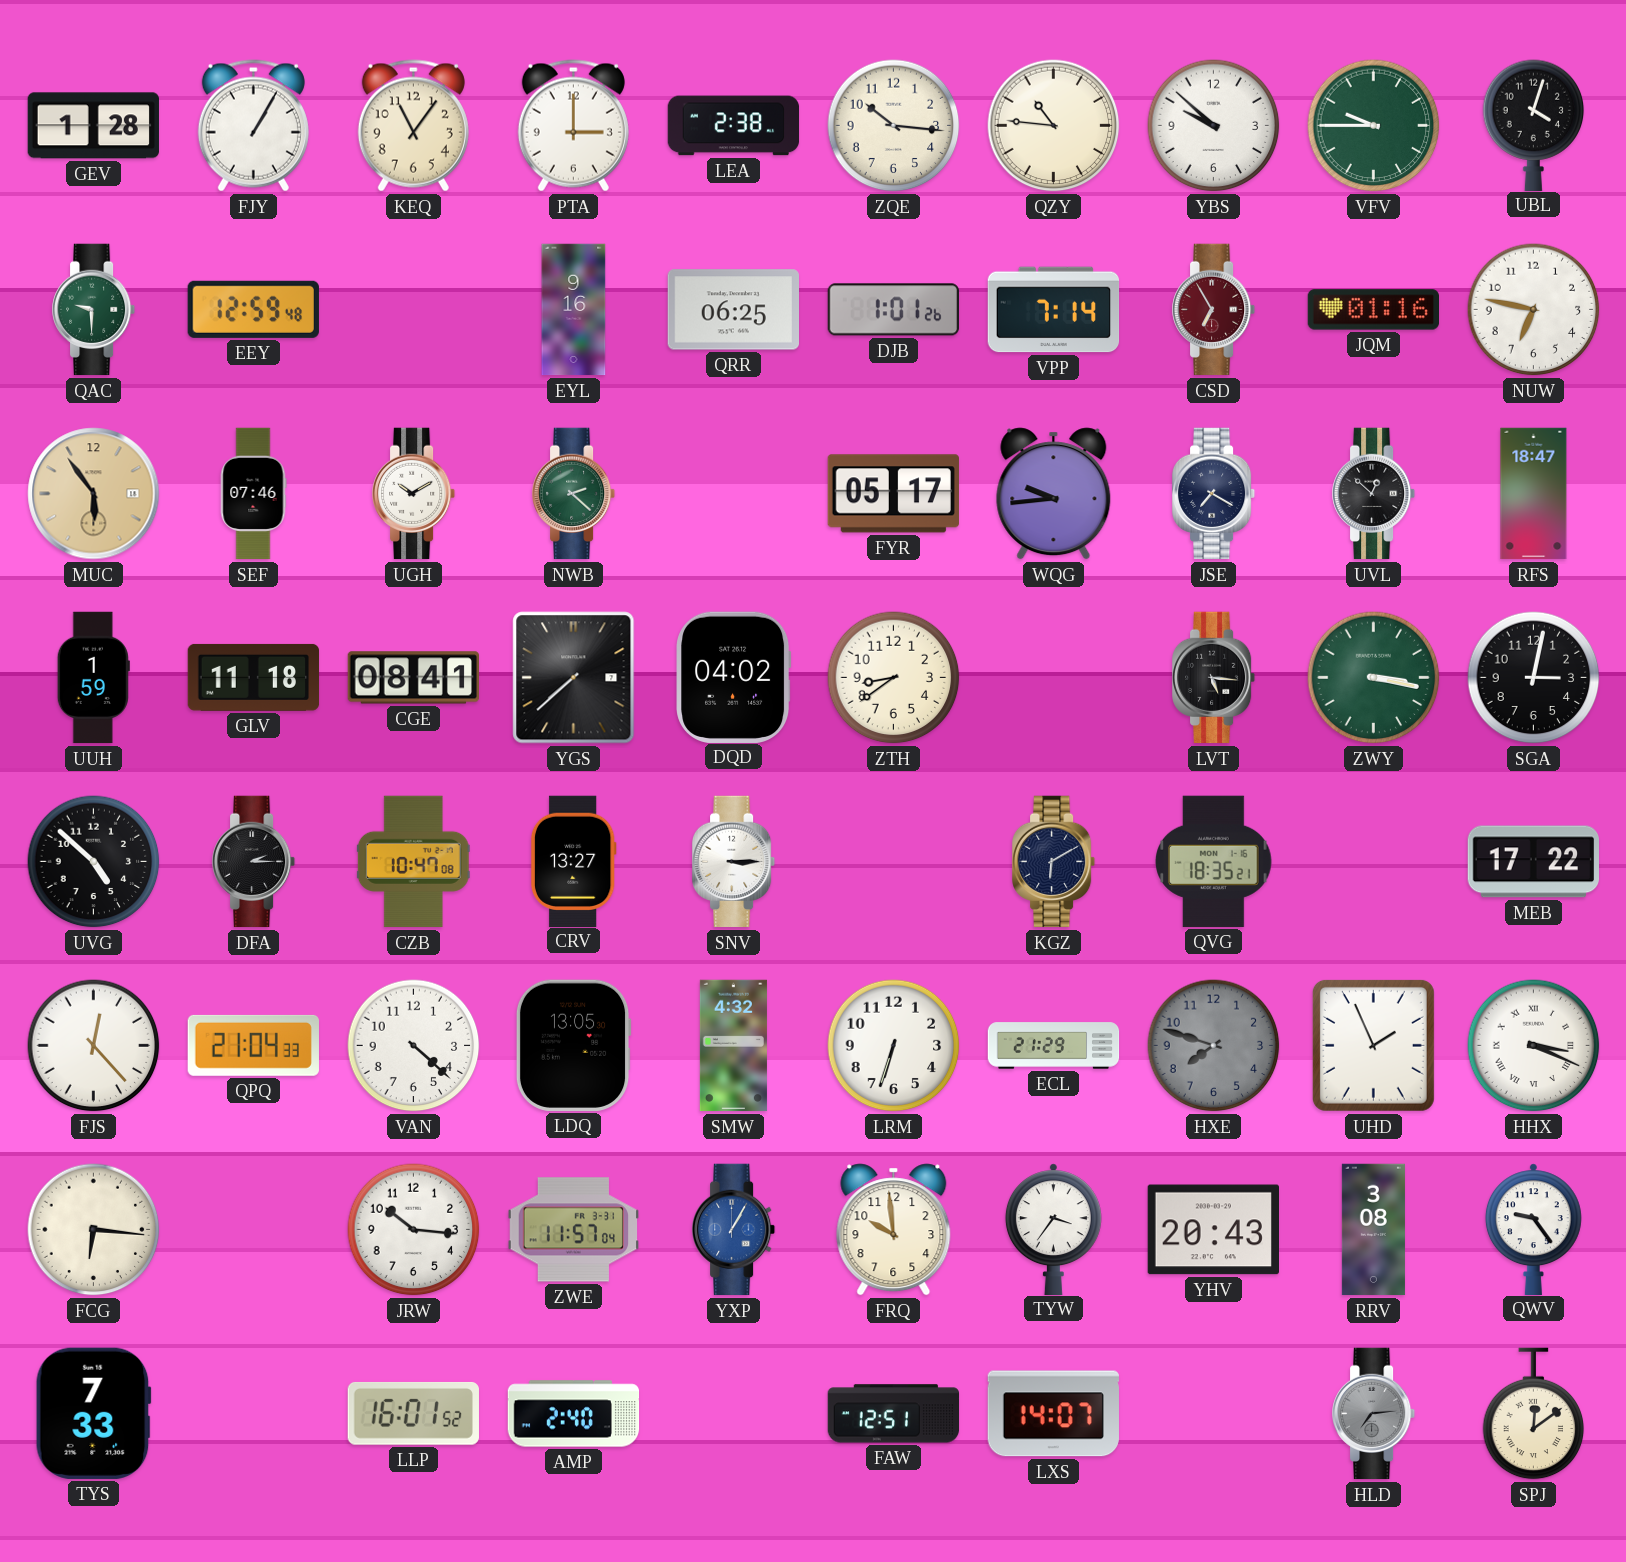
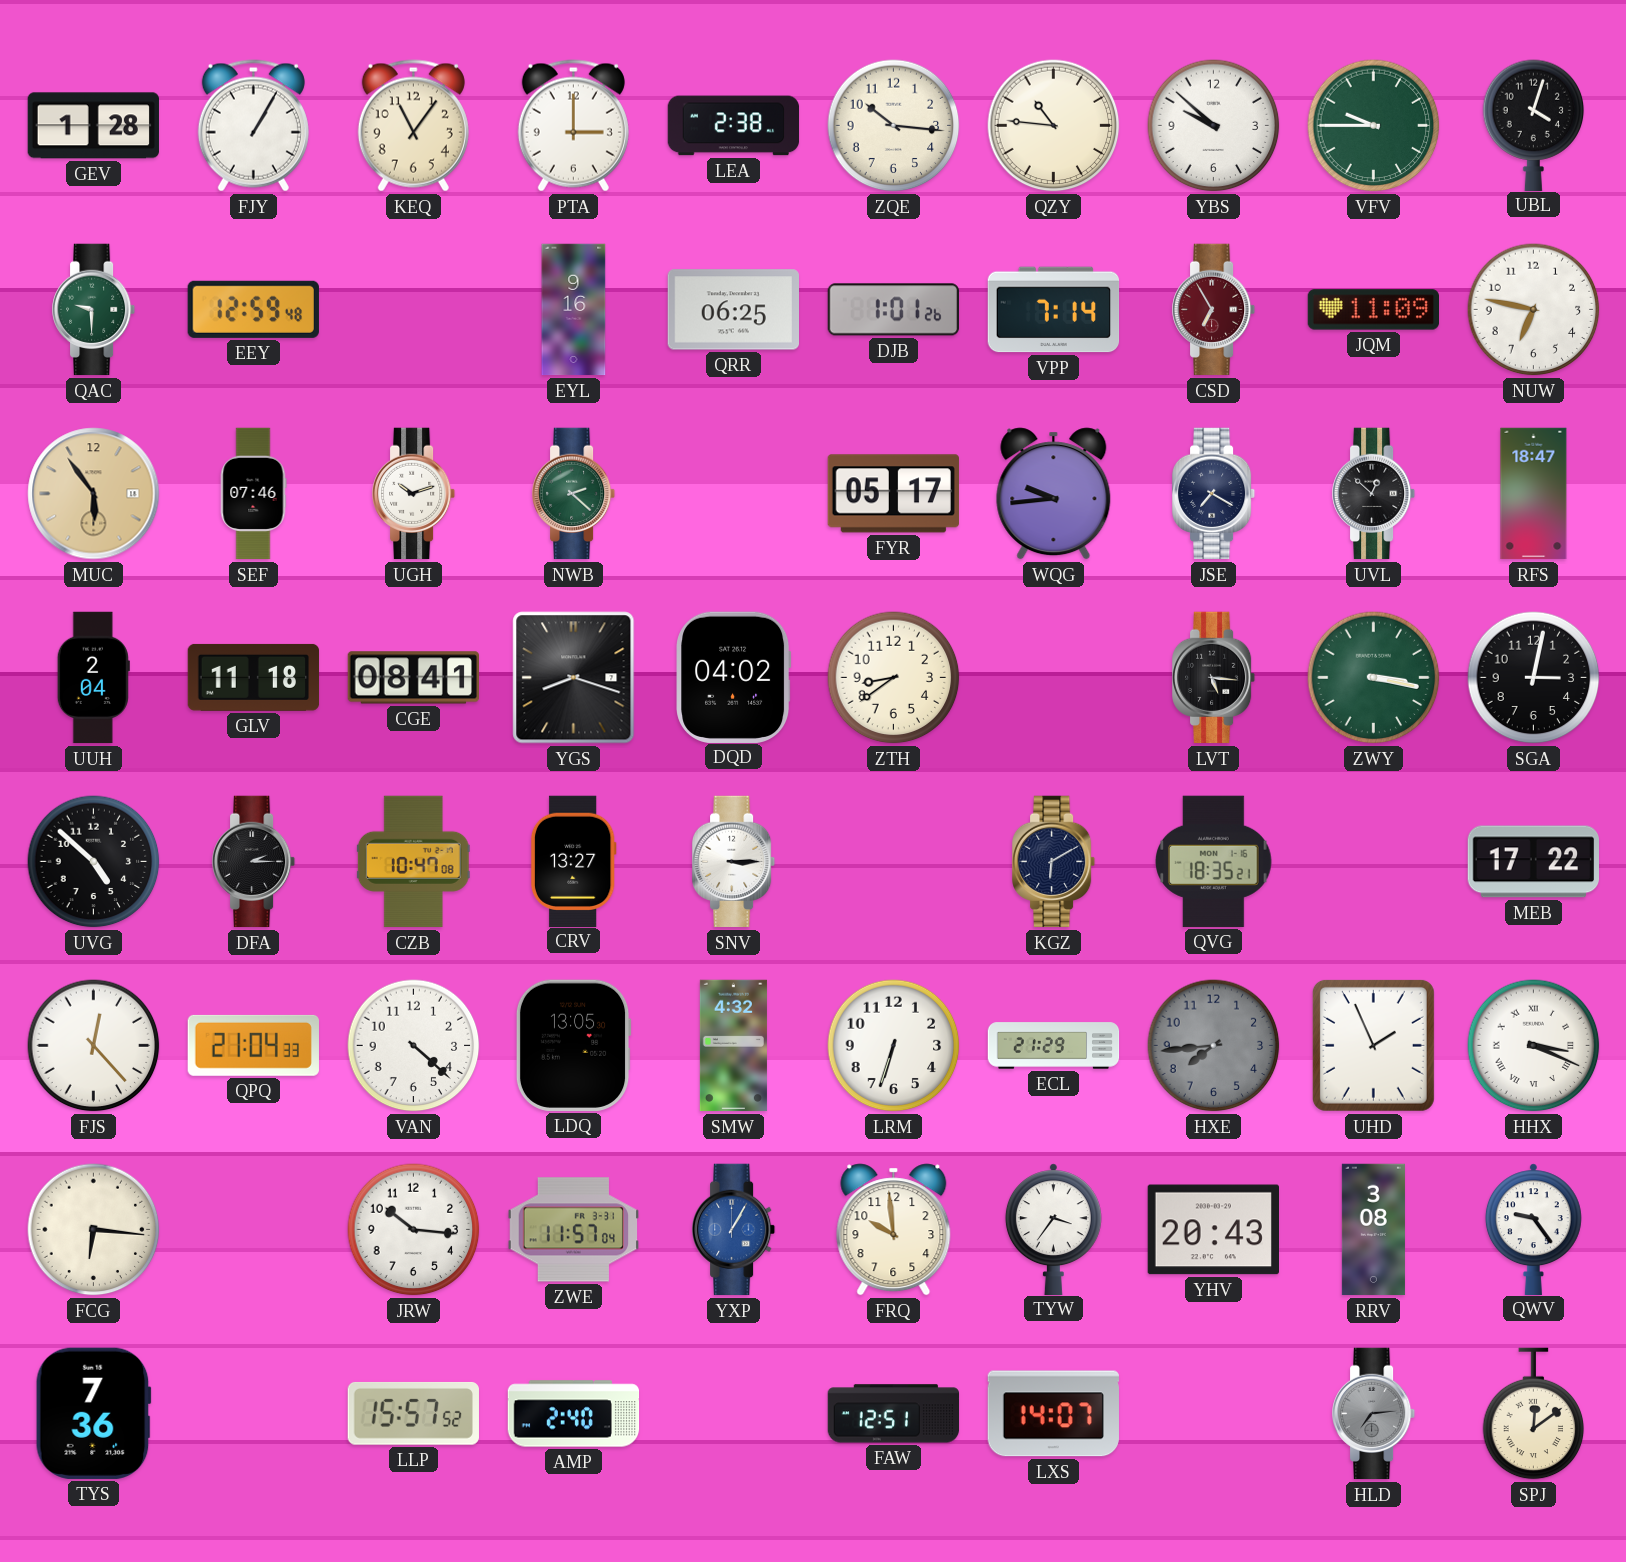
JQM: 01:16 -> 11:09
UGH: 10:10 -> 10:12
UUH: 1:59 -> 2:04
YGS: 7:38 -> 8:18
HXE: 7:48 -> 7:44
TYS: 7:33 -> 7:36
LLP: 16:01 -> 15:57
